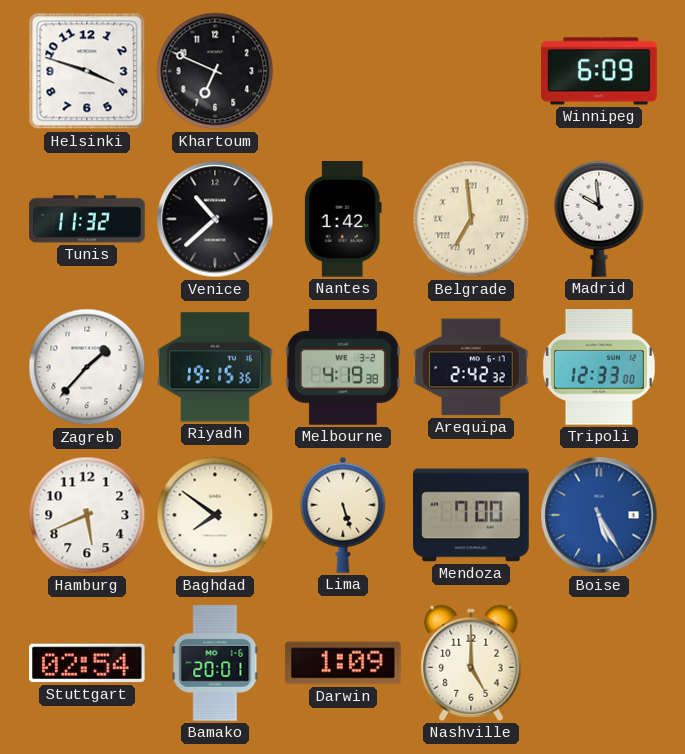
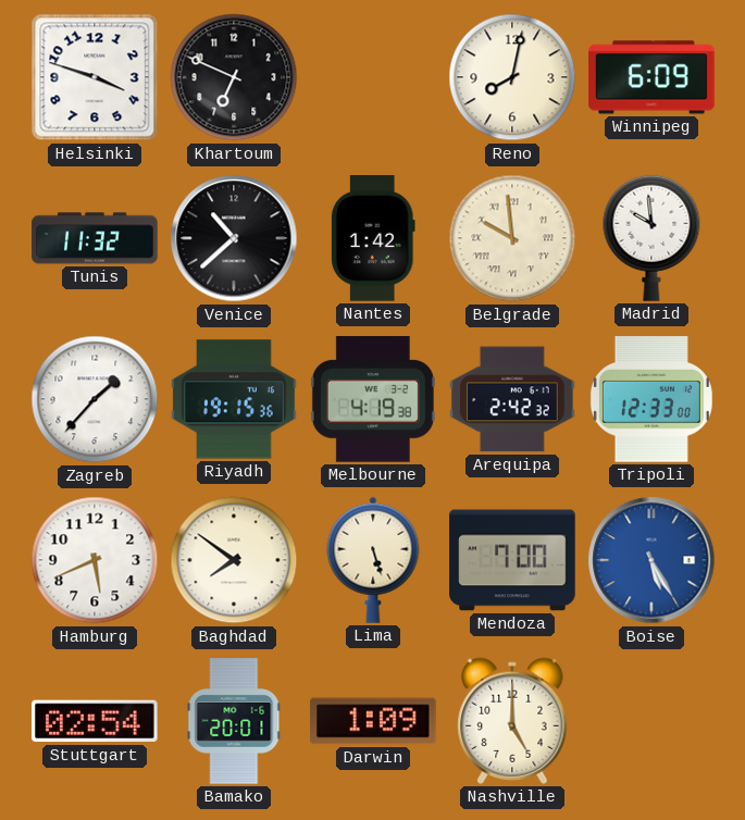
Reno: none -> 8:02
Belgrade: 6:59 -> 9:59
